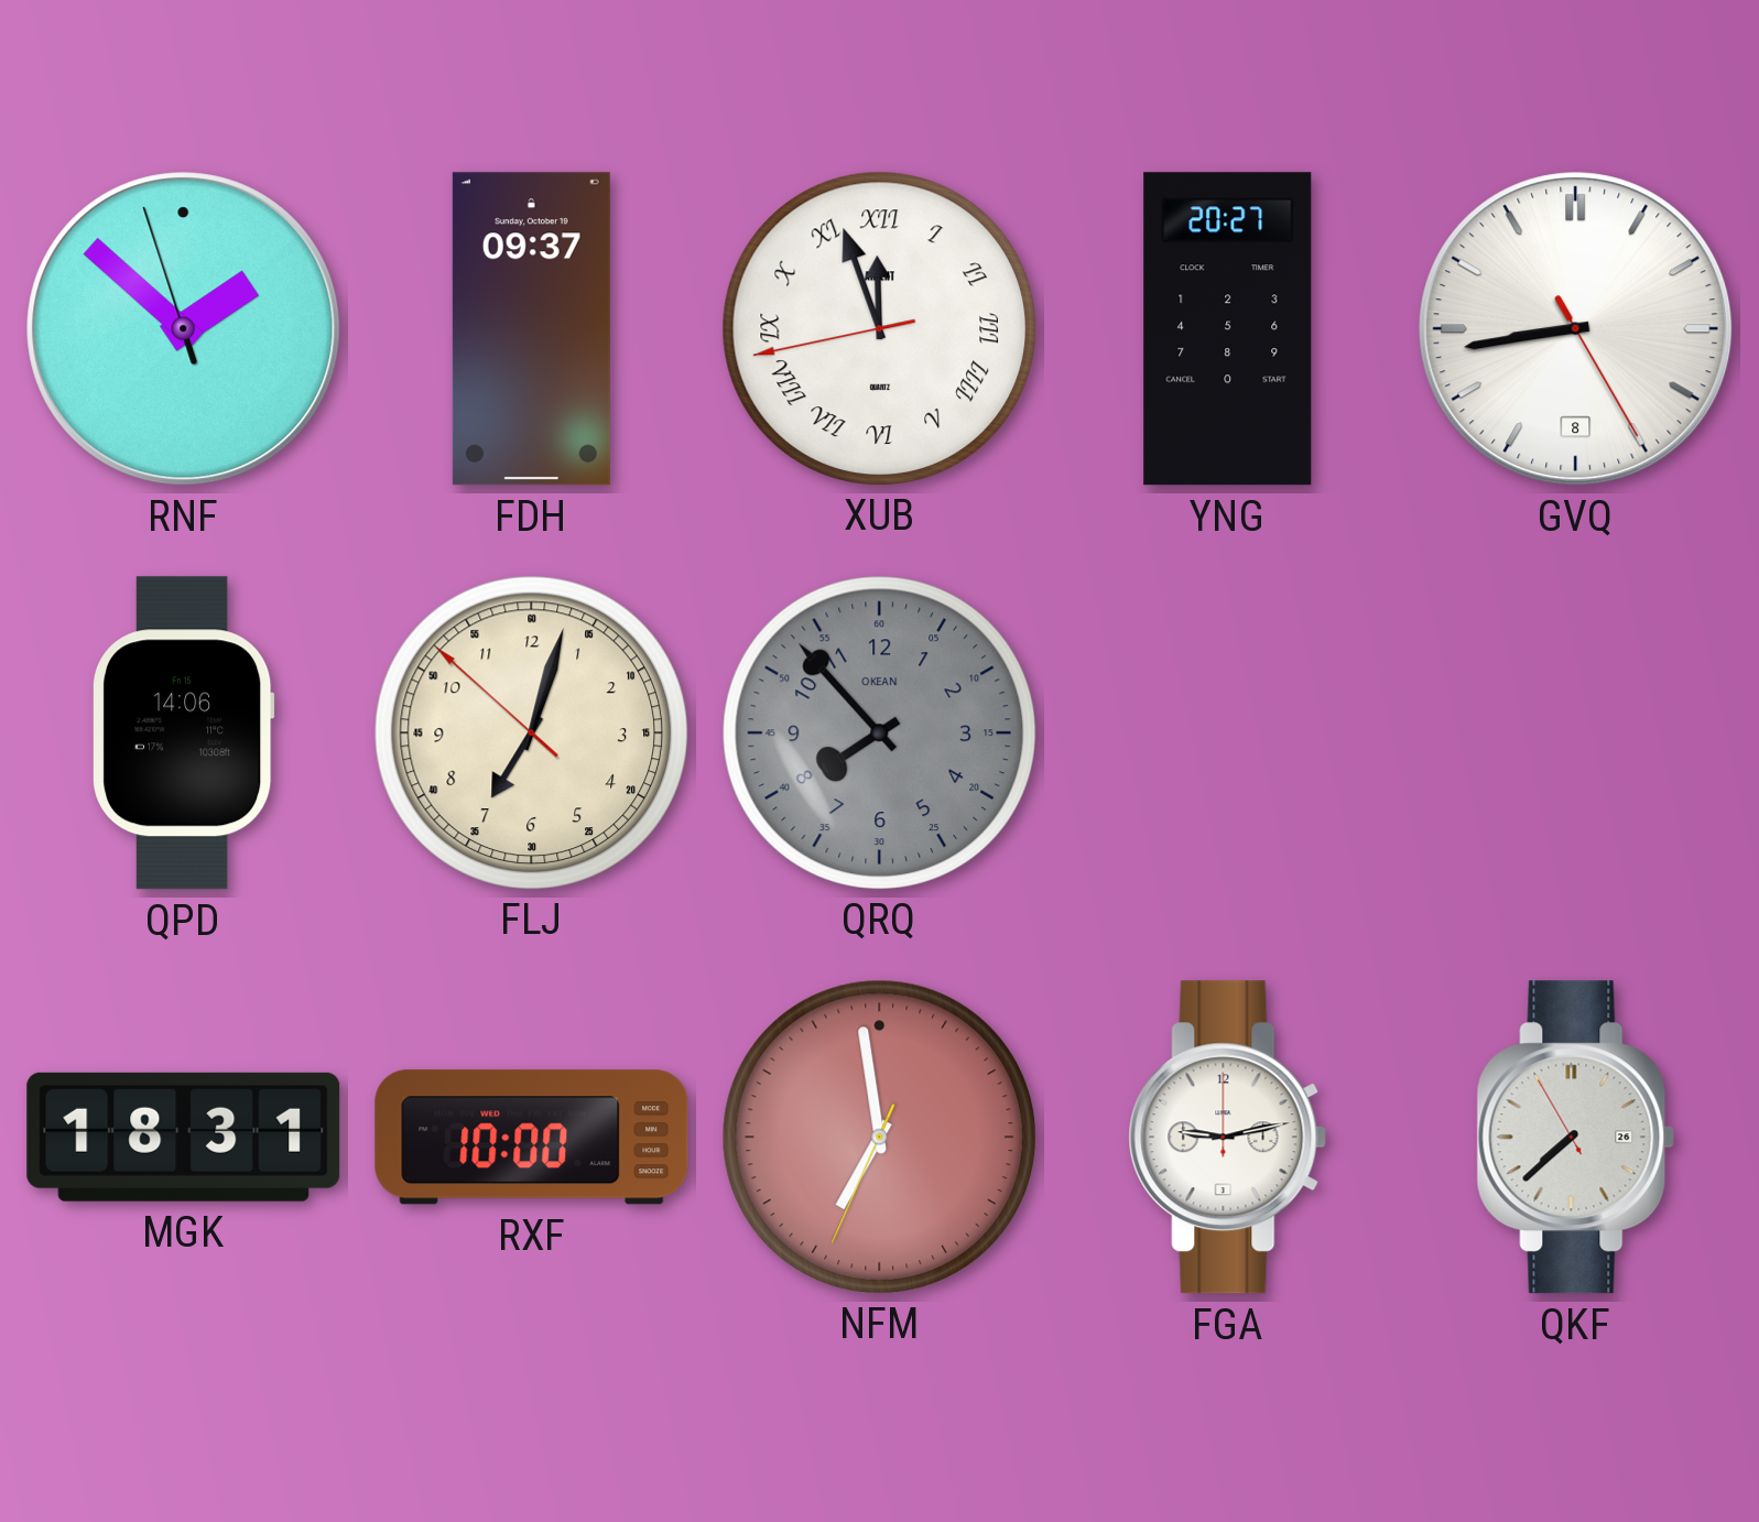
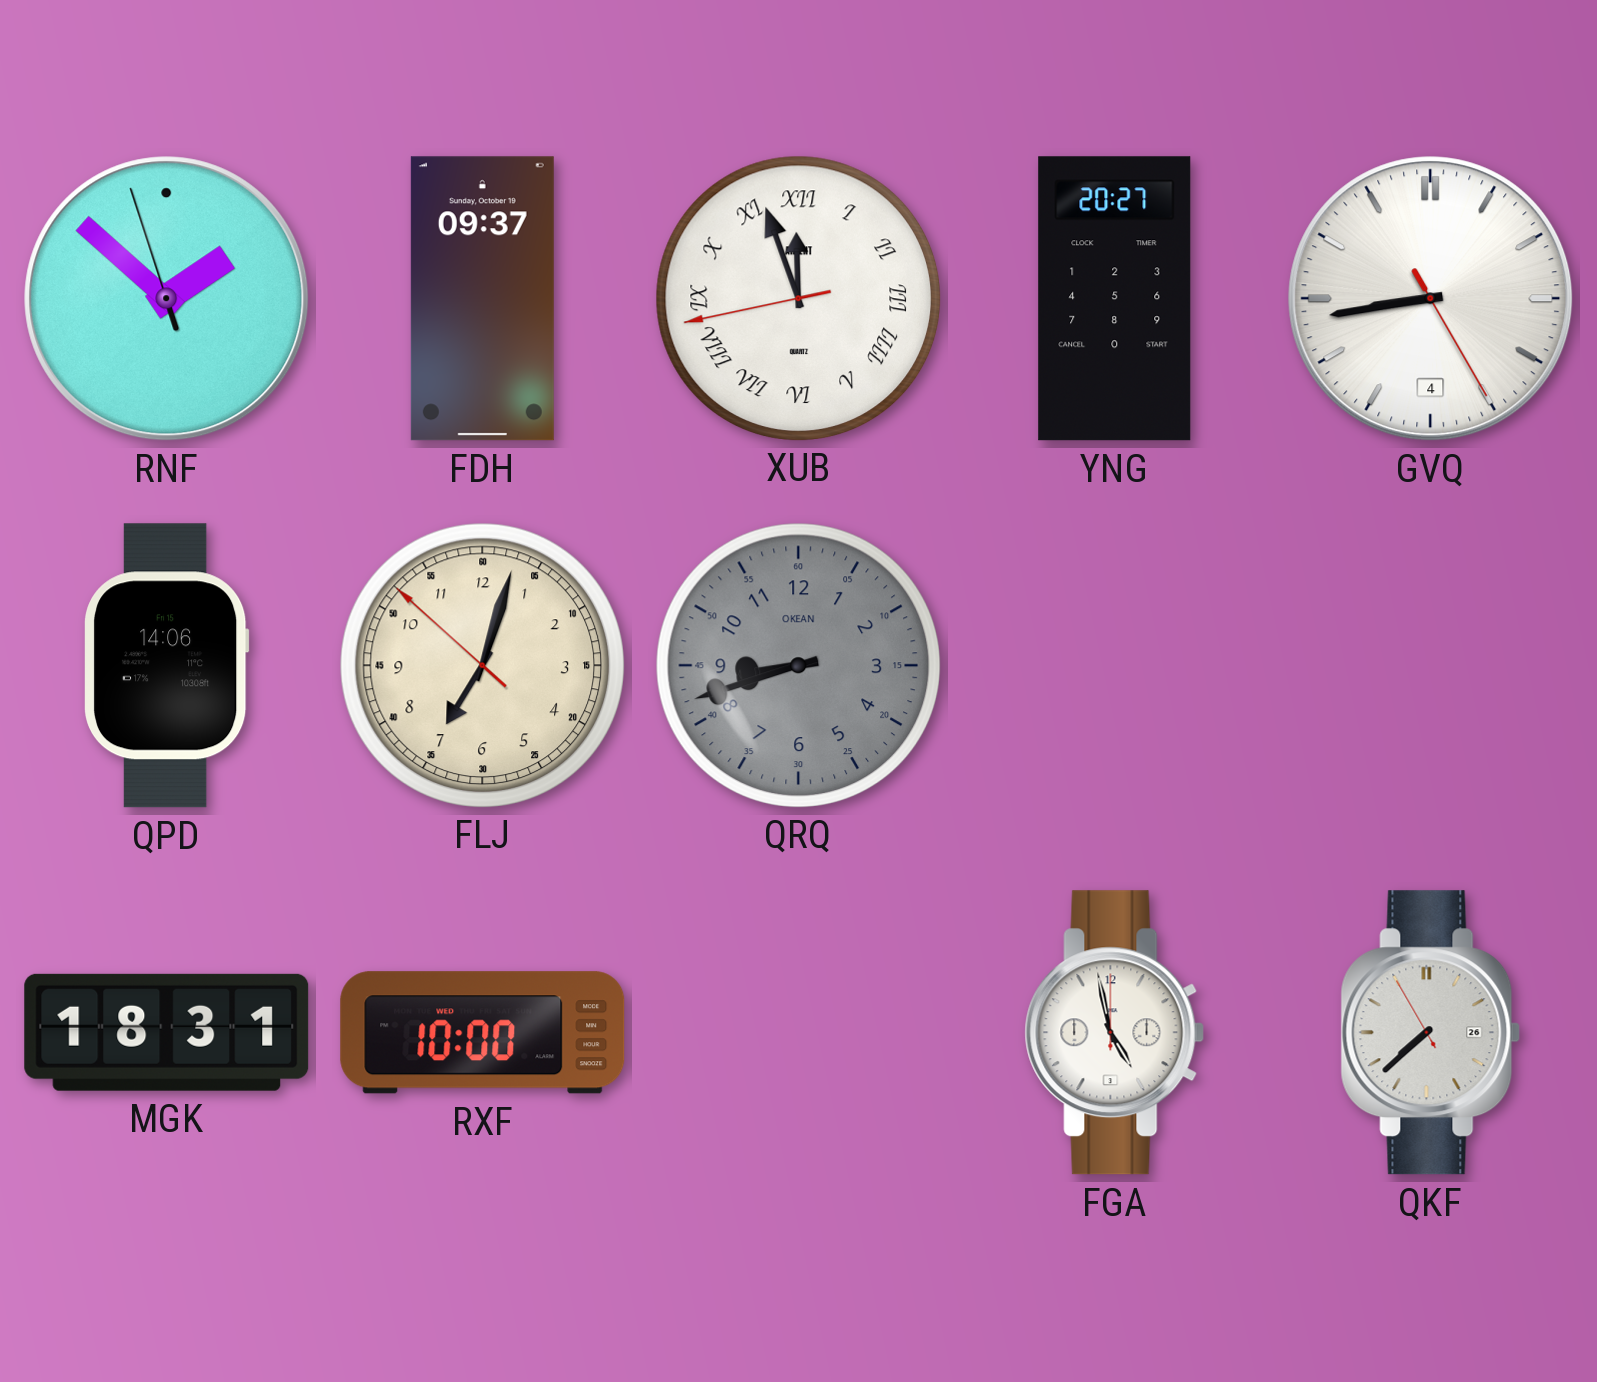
GVQ date: 8 -> 4
QRQ: 7:53 -> 8:42
NFM: 6:58 -> none
FGA: 9:13 -> 4:58
